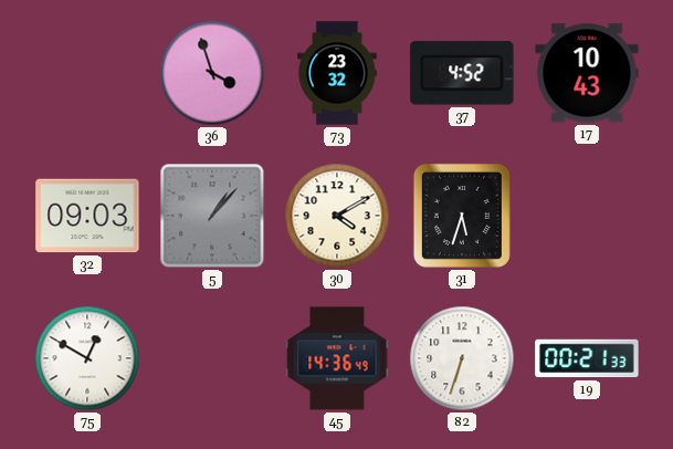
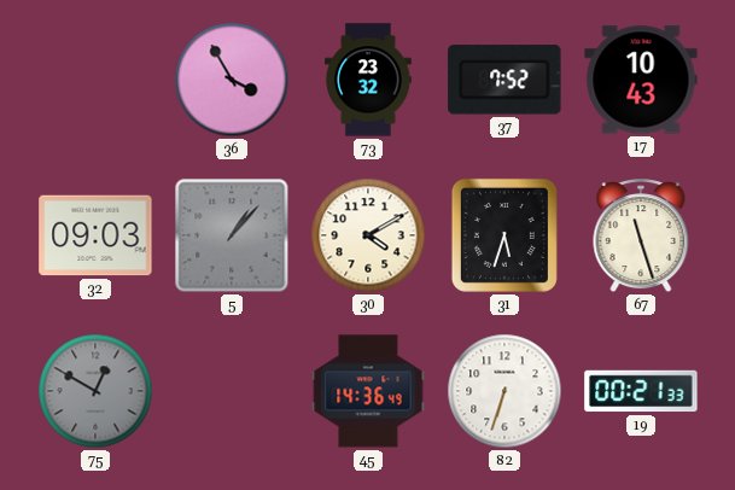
36: 3:57 -> 3:55
37: 4:52 -> 7:52
67: none -> 11:27
75 dial: white -> grey
